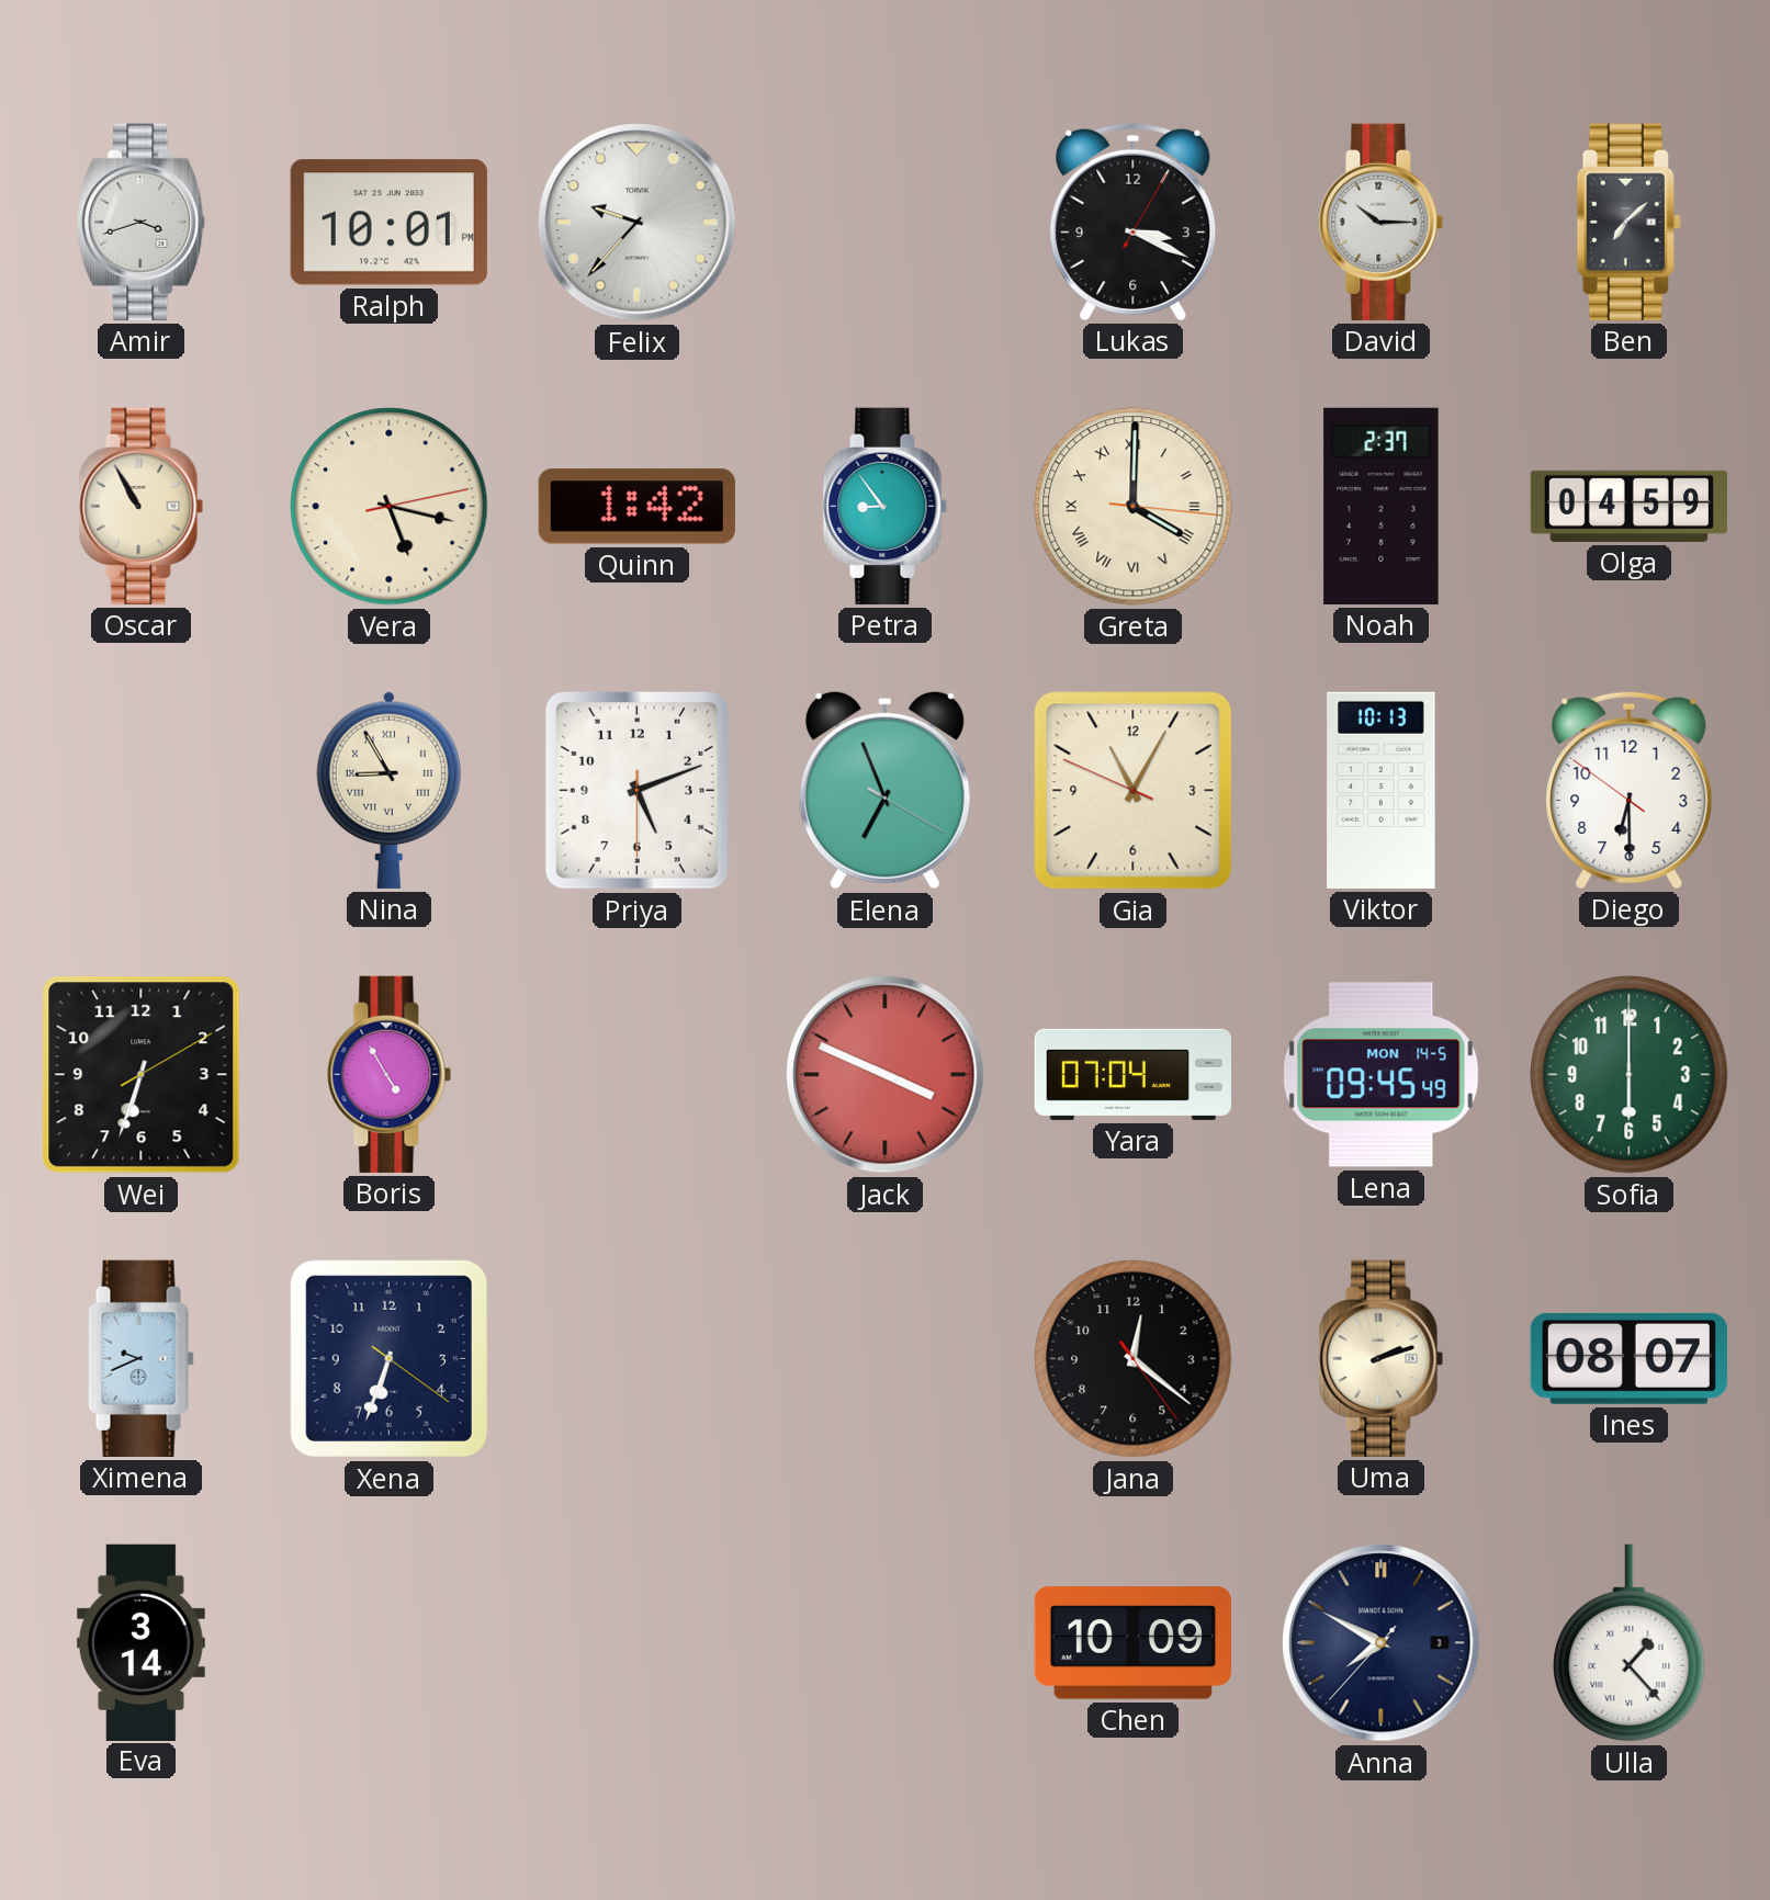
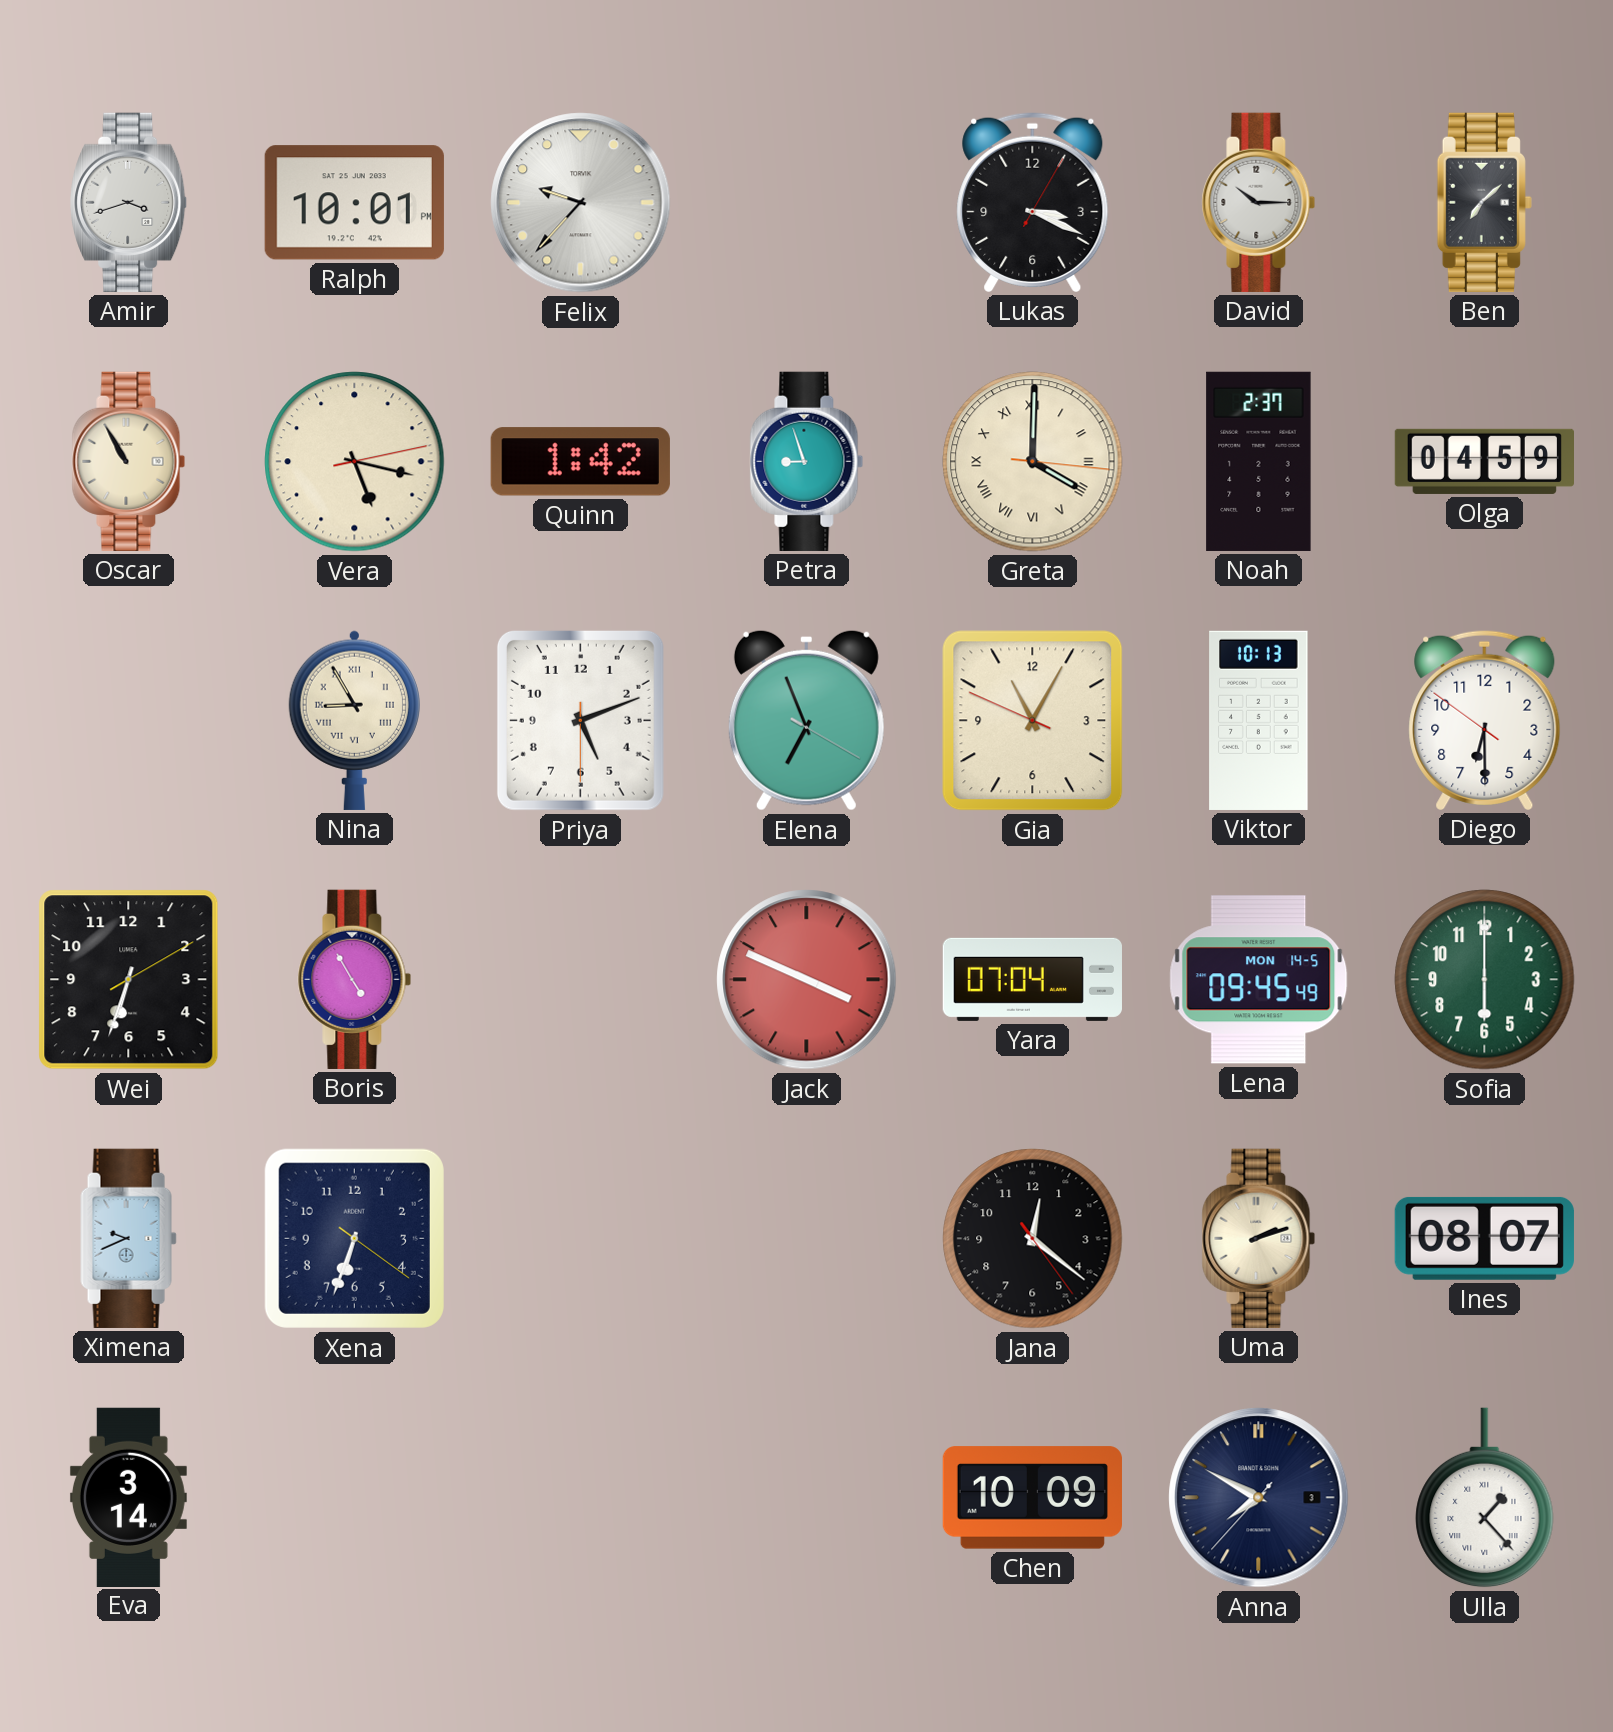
Petra: 8:54 -> 8:57
